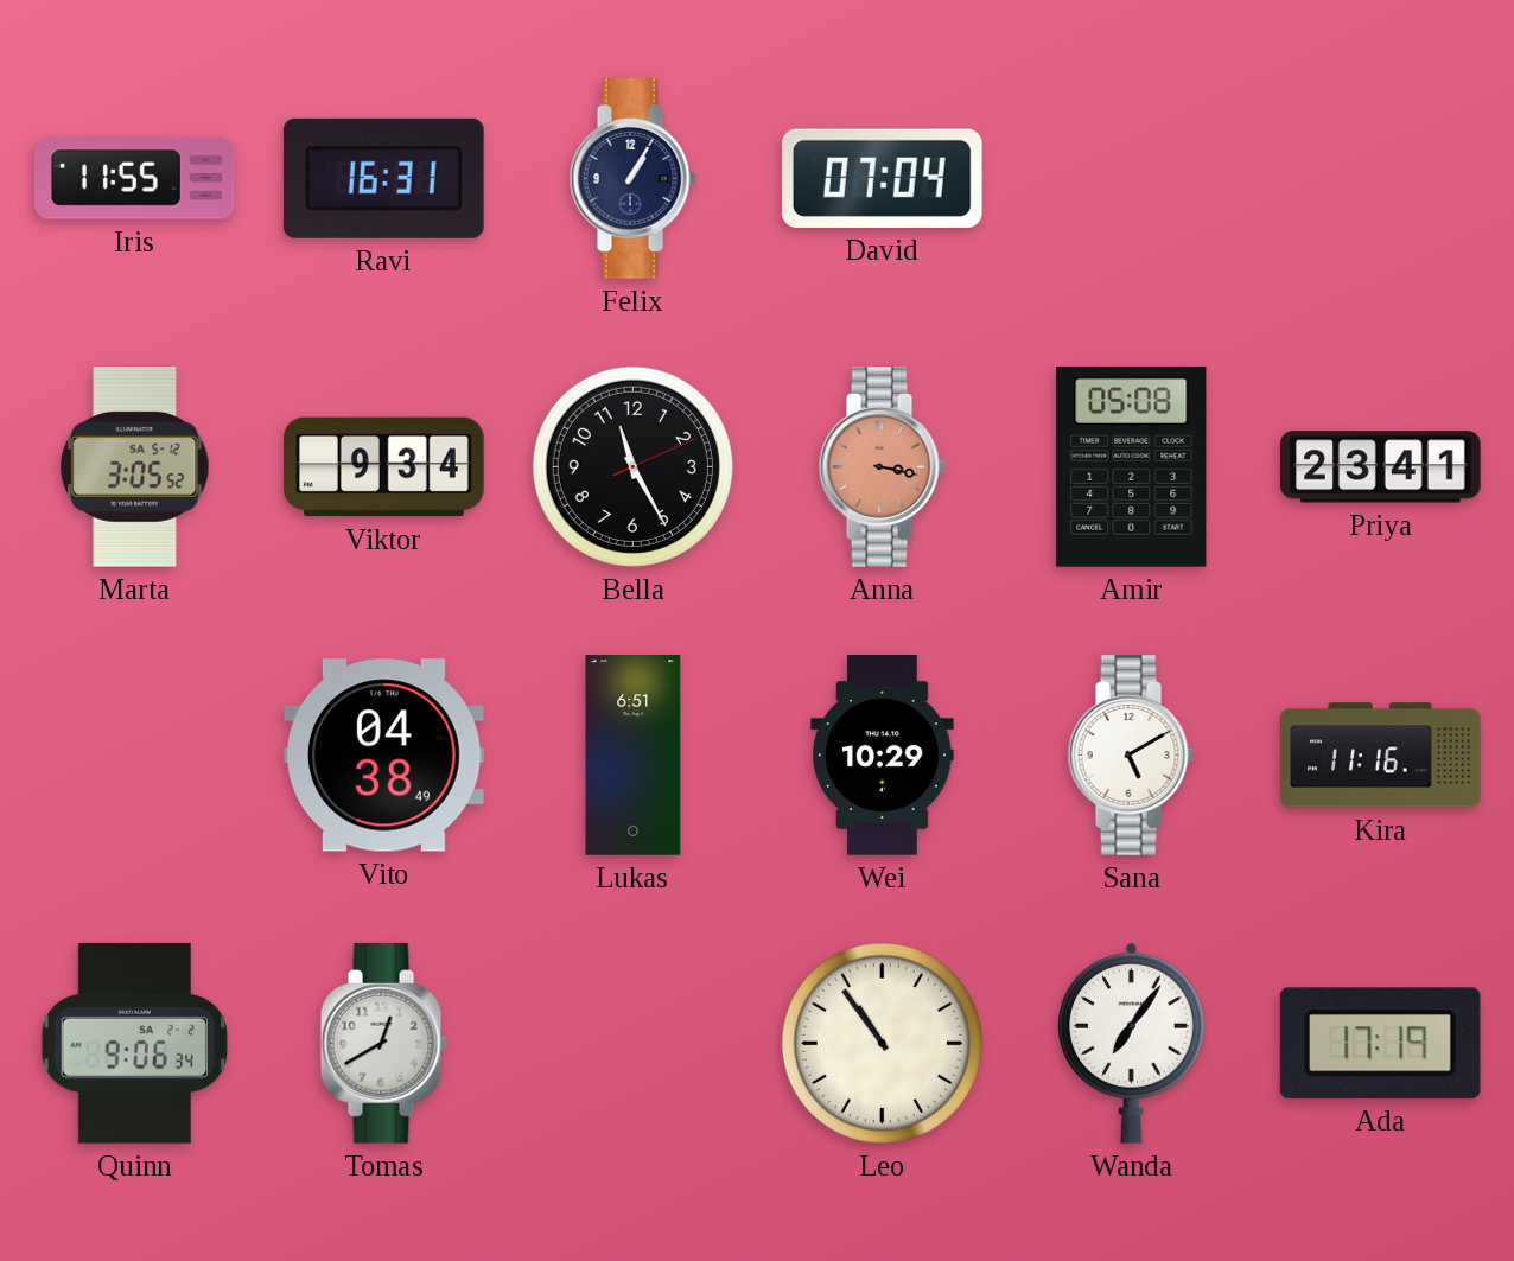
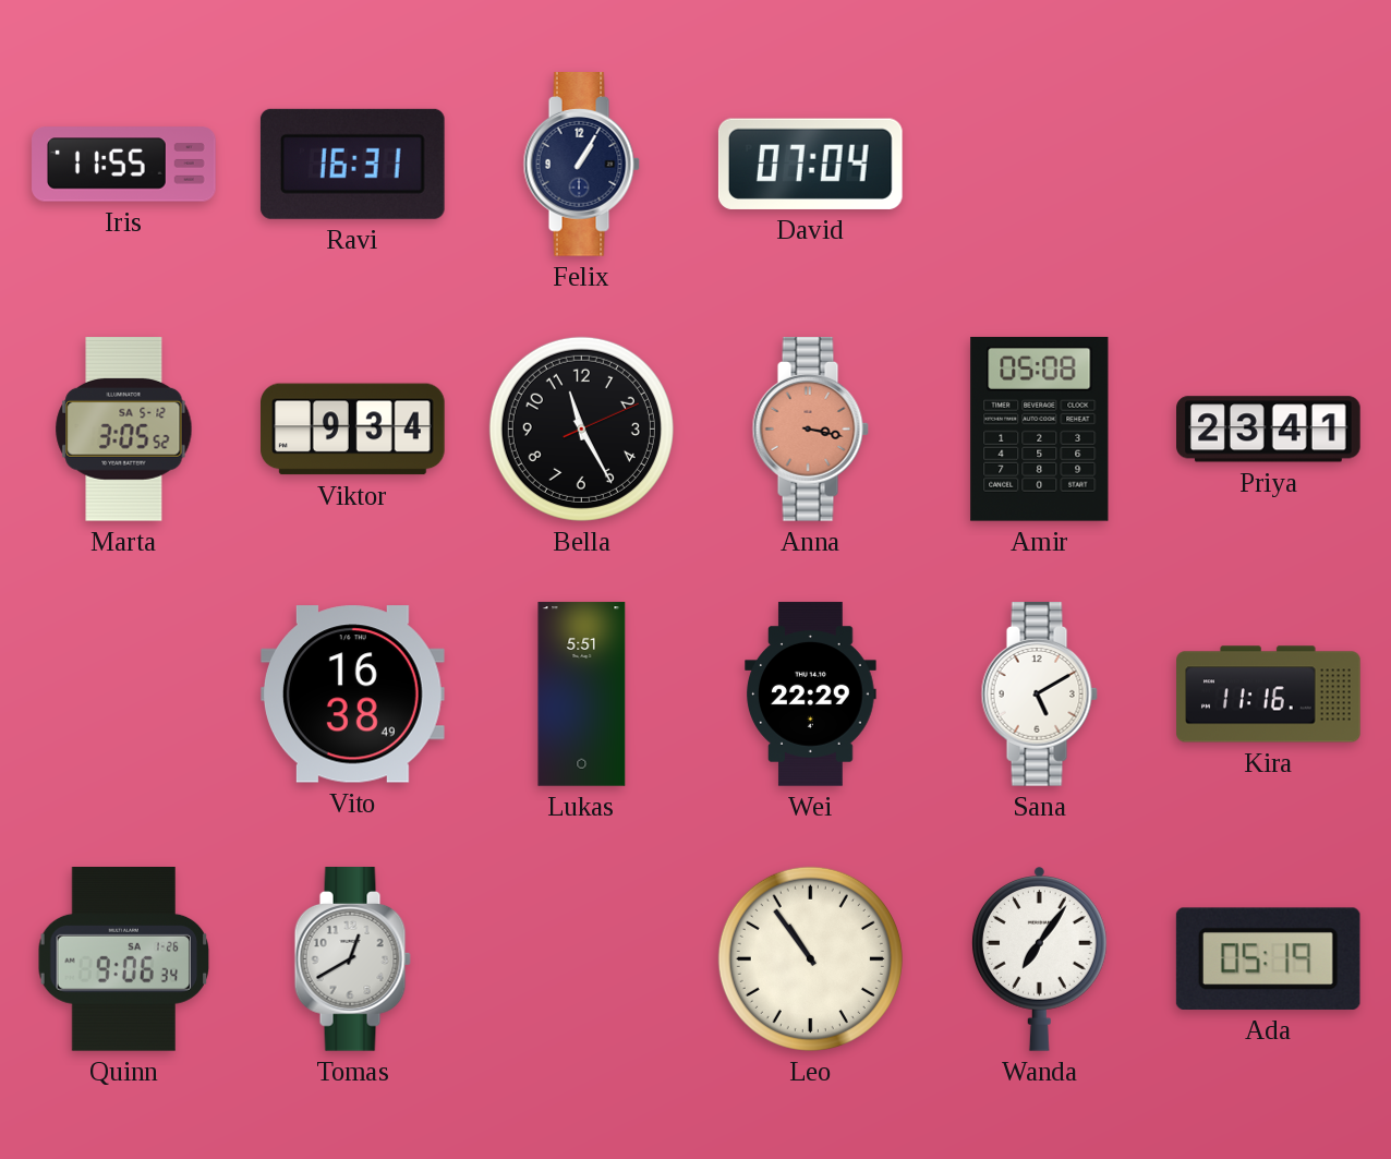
Vito: 04:38 -> 16:38
Lukas: 6:51 -> 5:51
Wei: 10:29 -> 22:29
Quinn date: SA 2-2 -> SA 1-26
Ada: 17:19 -> 05:19
